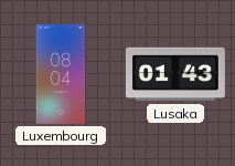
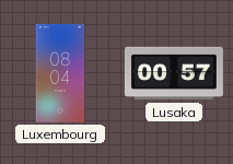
Lusaka: 01:43 -> 00:57
